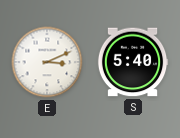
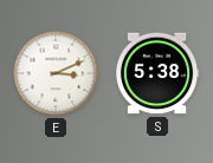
S: 5:40 -> 5:38
